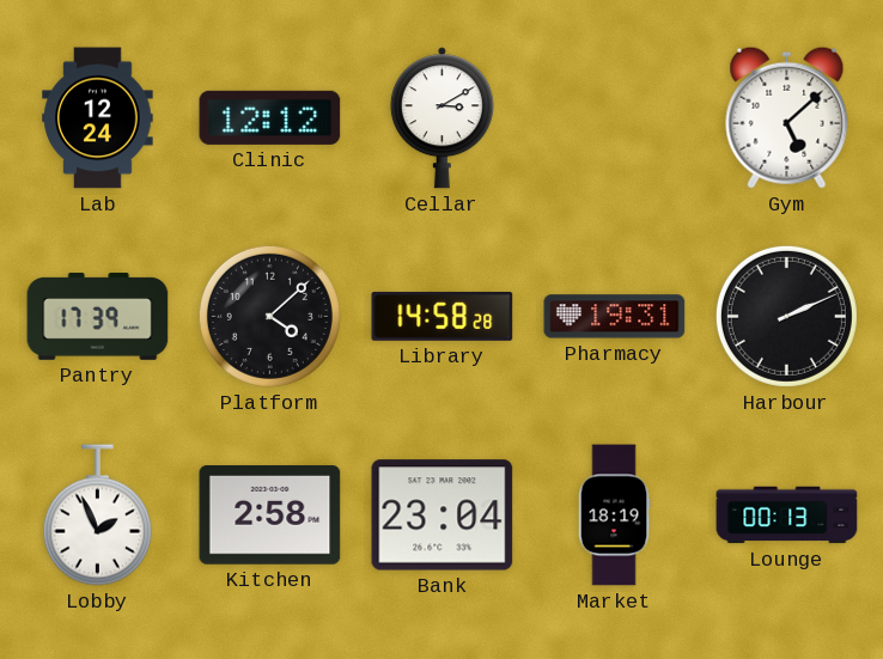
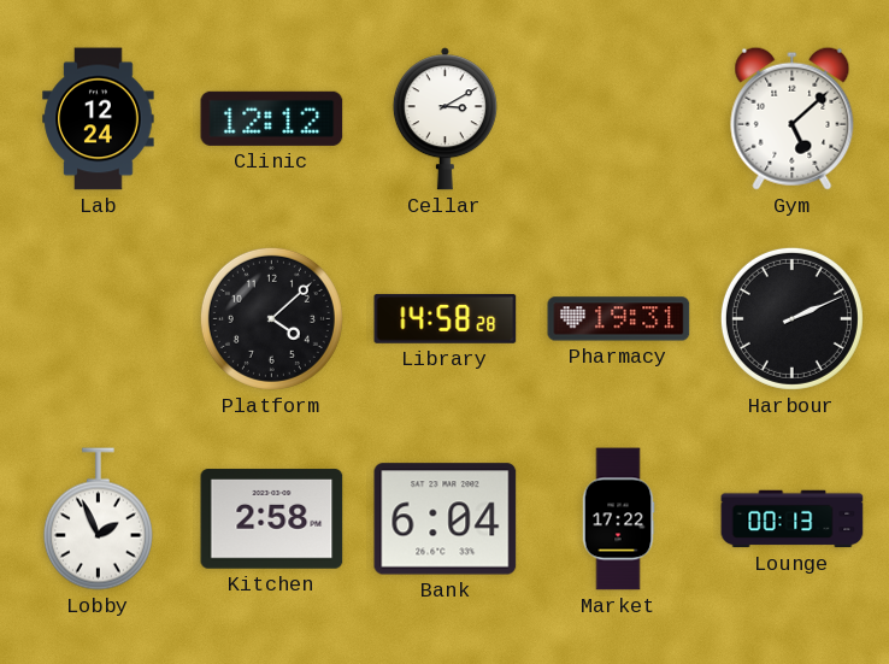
Pantry: 17:39 -> none
Bank: 23:04 -> 6:04
Market: 18:19 -> 17:22
